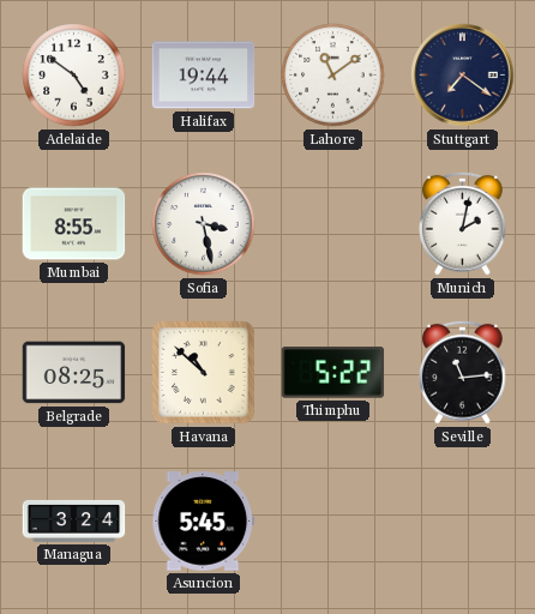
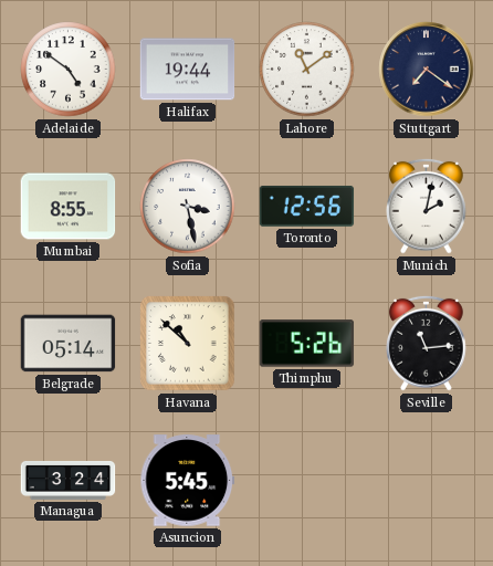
Toronto: none -> 12:56
Belgrade: 08:25 -> 05:14
Thimphu: 5:22 -> 5:26
